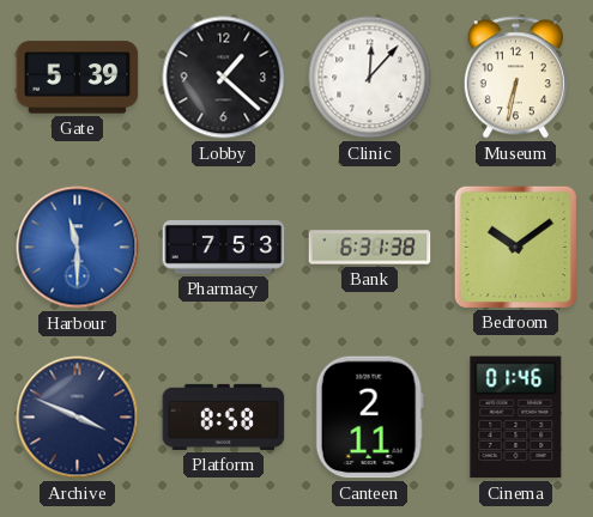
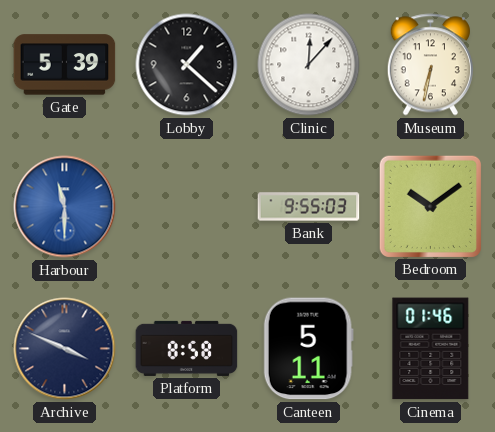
Pharmacy: 7:53 -> none
Bank: 6:31 -> 9:55
Canteen: 2:11 -> 5:11
